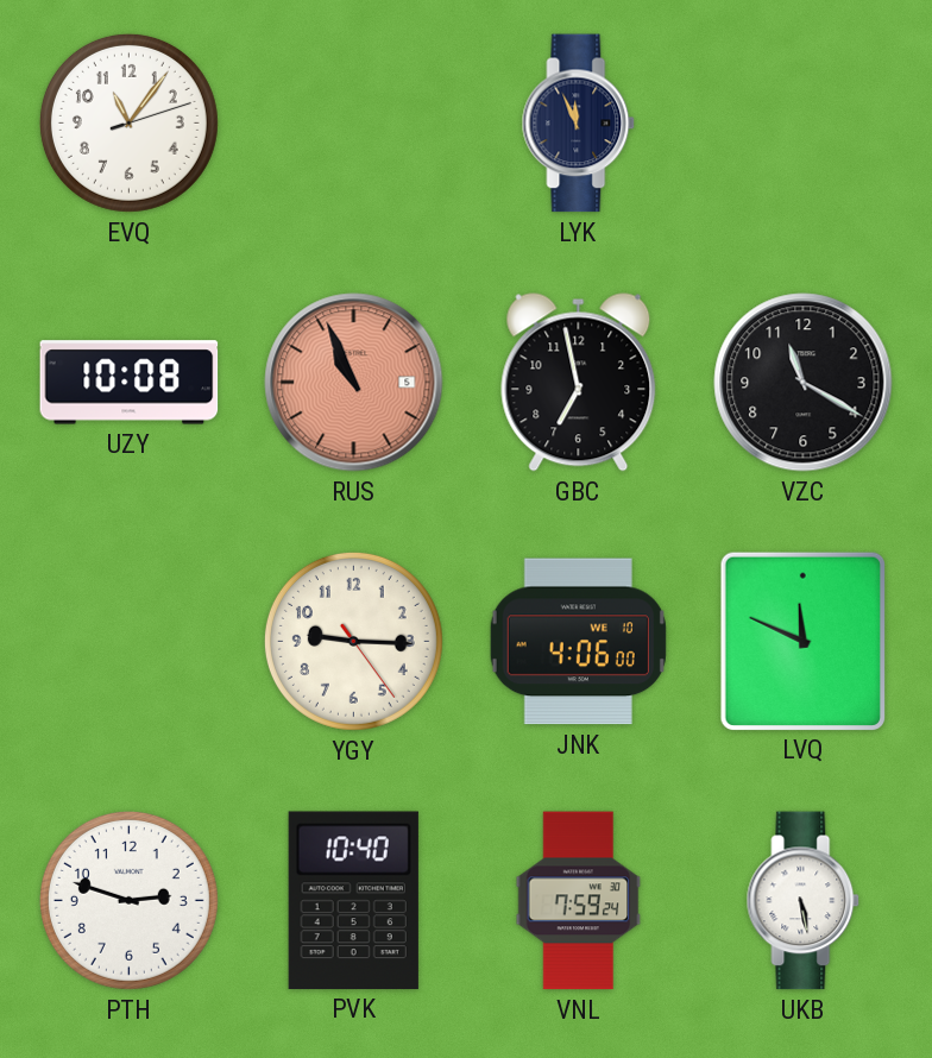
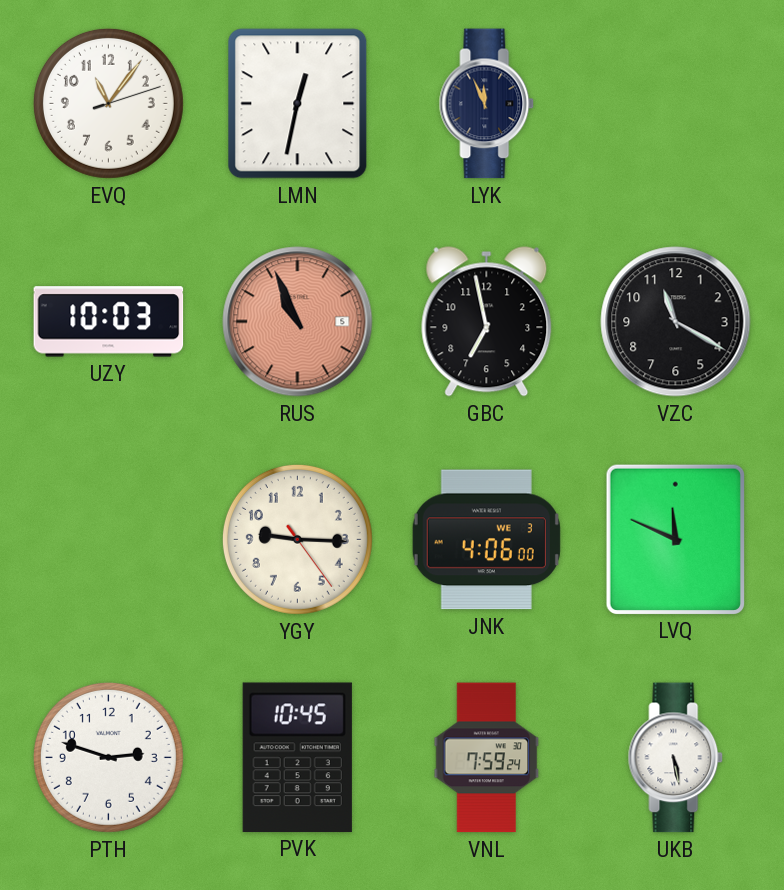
LMN: none -> 12:32
UZY: 10:08 -> 10:03
JNK date: WE 10 -> WE 3
PVK: 10:40 -> 10:45
